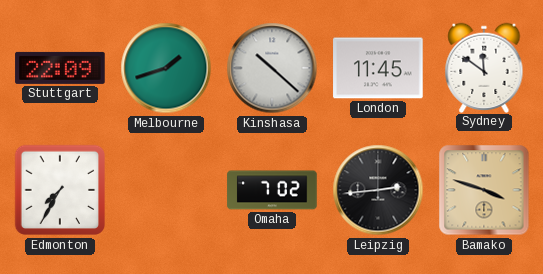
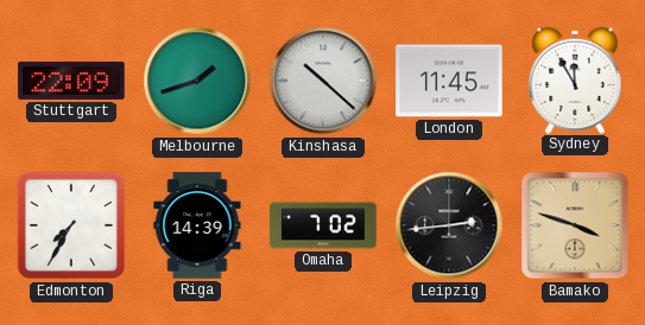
Sydney: 11:51 -> 11:55
Riga: none -> 14:39
